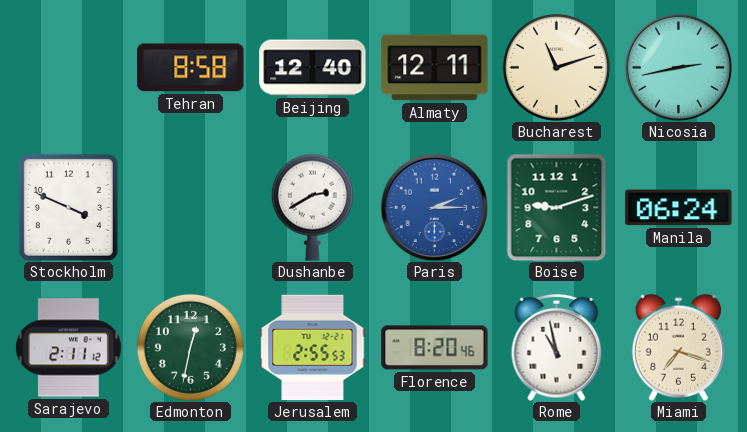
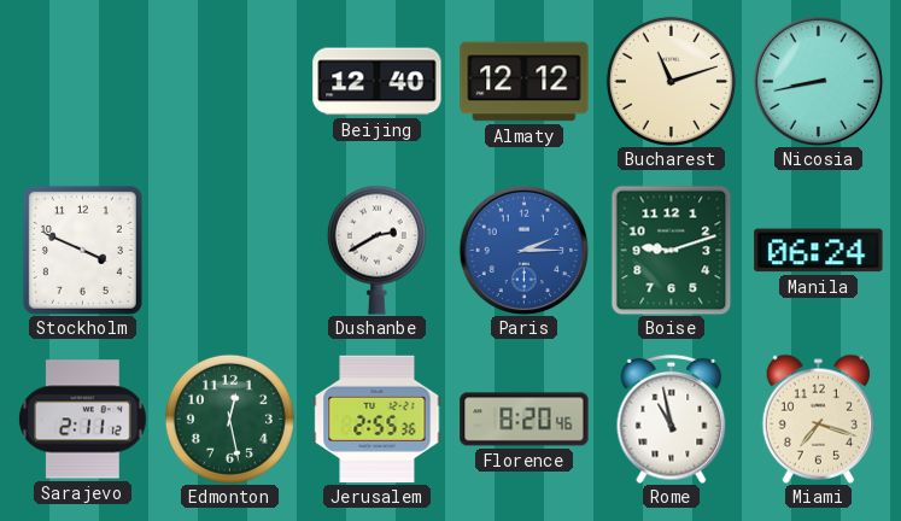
Tehran: 8:58 -> none
Almaty: 12:11 -> 12:12
Nicosia: 2:43 -> 8:43
Edmonton: 12:32 -> 12:28
Jerusalem: 2:55:53 -> 2:55:36
